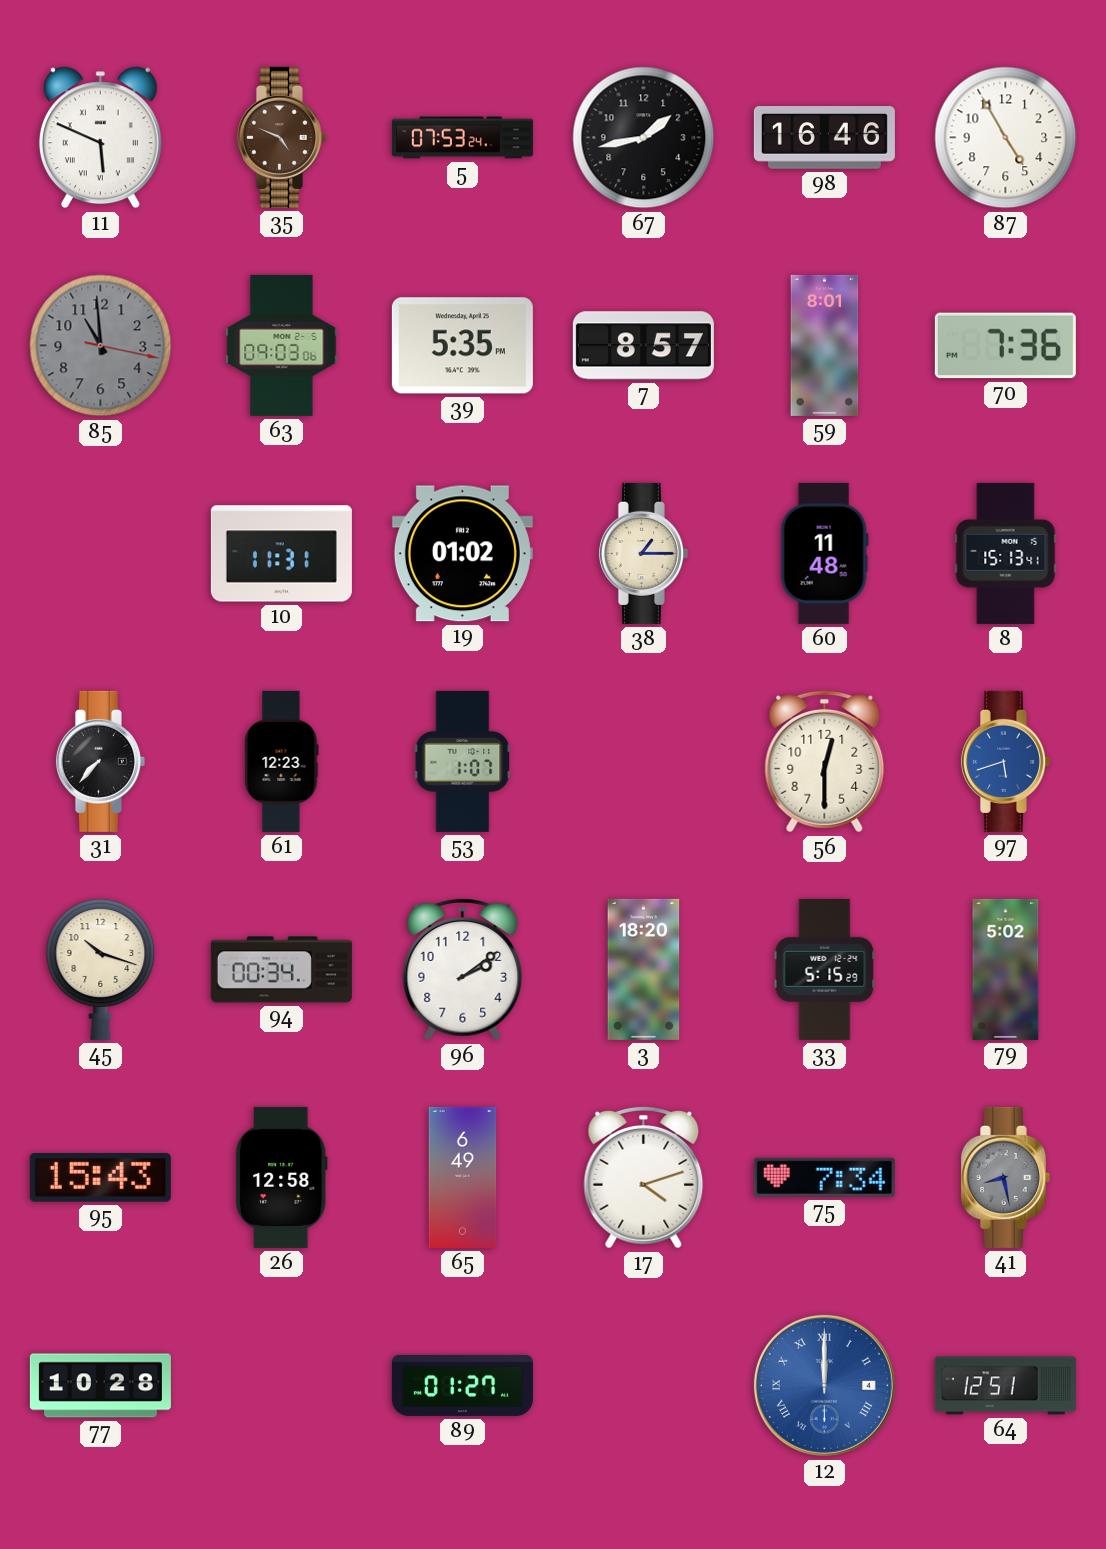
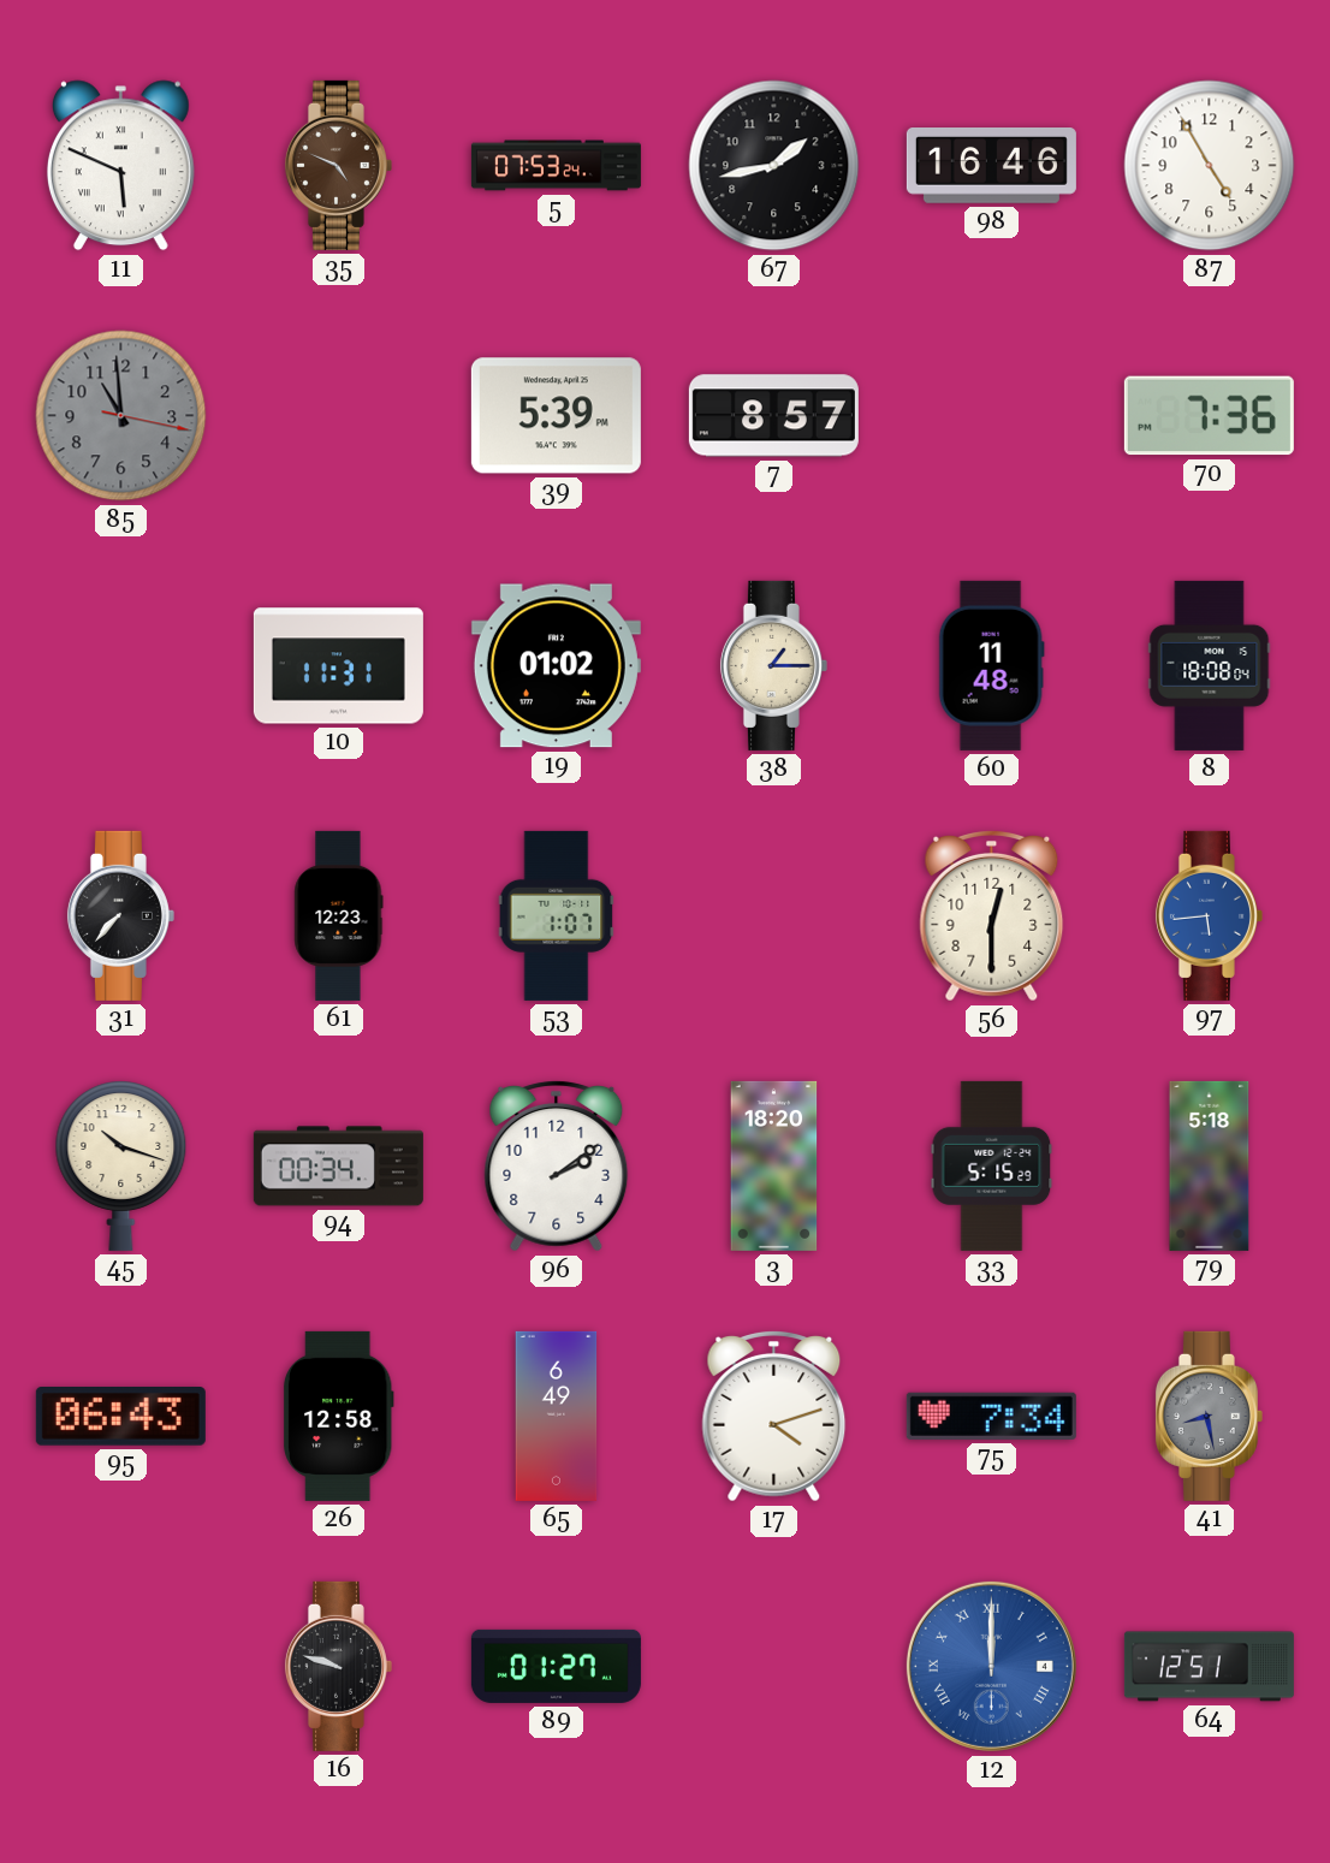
63: 09:03 -> none
39: 5:35 -> 5:39
59: 8:01 -> none
8: 15:13 -> 18:08
97: 5:42 -> 5:44
79: 5:02 -> 5:18
95: 15:43 -> 06:43
77: 10:28 -> none
16: none -> 9:48
